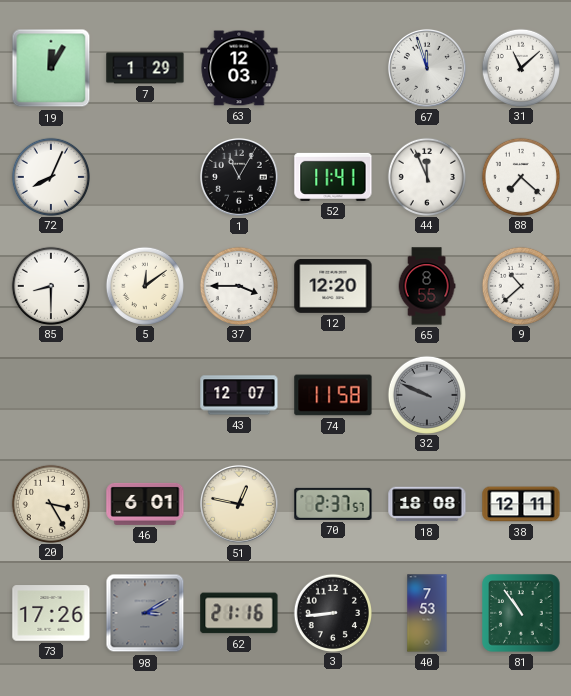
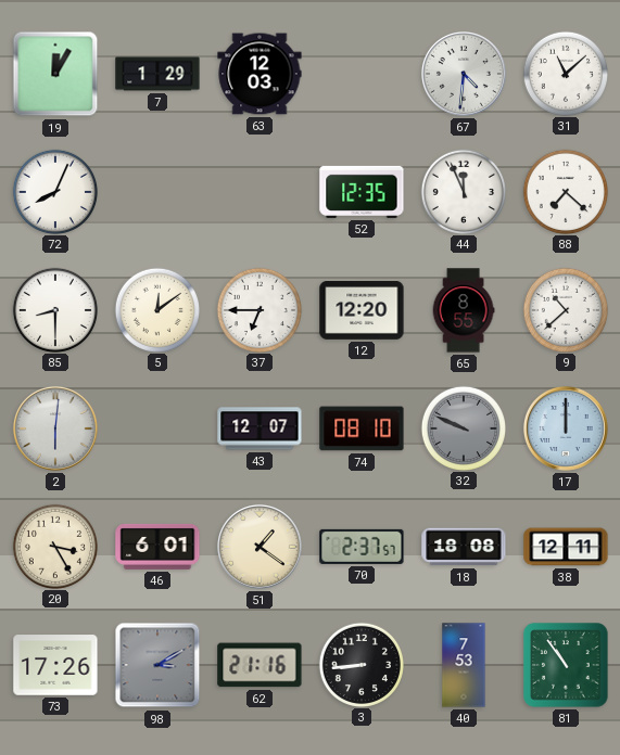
67: 11:57 -> 4:31
1: 11:05 -> none
52: 11:41 -> 12:35
37: 3:45 -> 6:45
2: none -> 6:01
74: 11:58 -> 08:10
17: none -> 12:00
51: 12:47 -> 1:21
